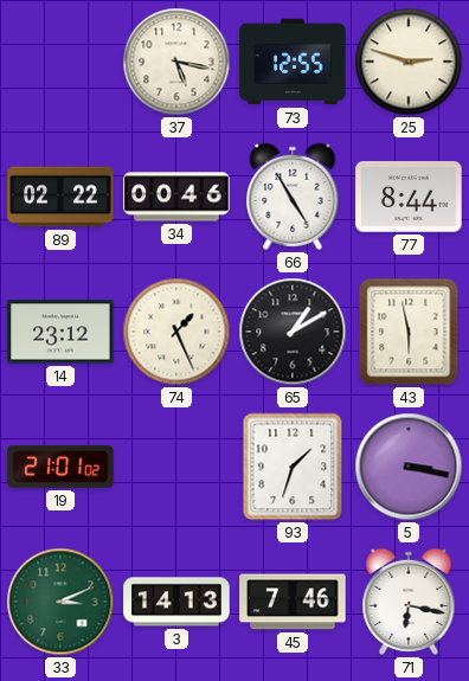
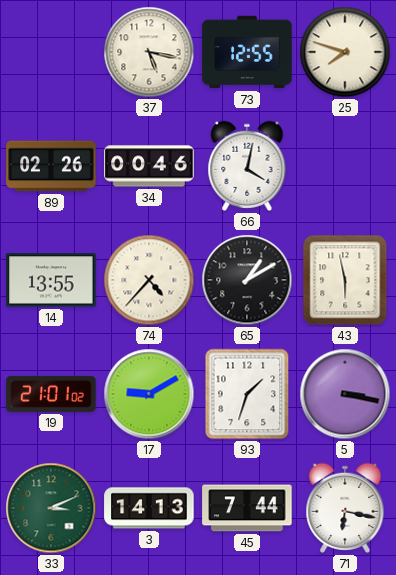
25: 2:48 -> 7:48
89: 02:22 -> 02:26
66: 4:55 -> 4:02
77: 8:44 -> none
14: 23:12 -> 13:55
74: 1:26 -> 4:37
17: none -> 9:10
45: 7:46 -> 7:44
